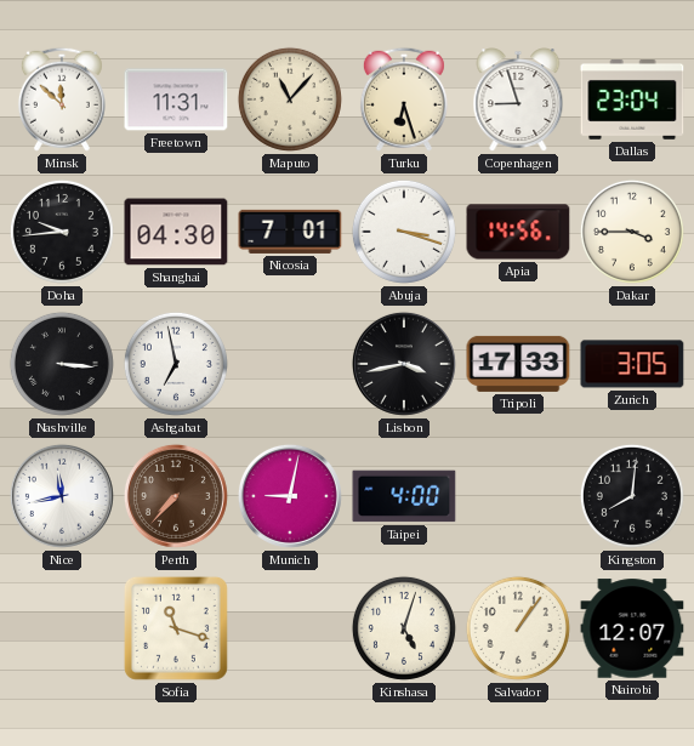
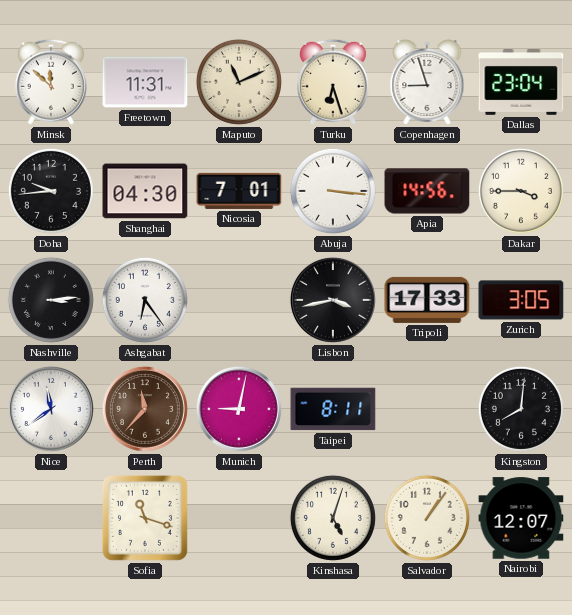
Maputo: 11:07 -> 11:11
Abuja: 3:18 -> 3:16
Nashville: 3:16 -> 3:14
Ashgabat: 6:58 -> 6:24
Nice: 11:43 -> 11:39
Perth: 7:37 -> 11:37
Taipei: 4:00 -> 8:11
